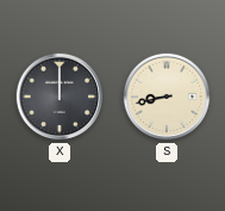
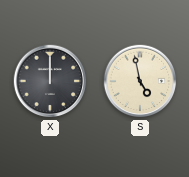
S: 8:43 -> 4:58
